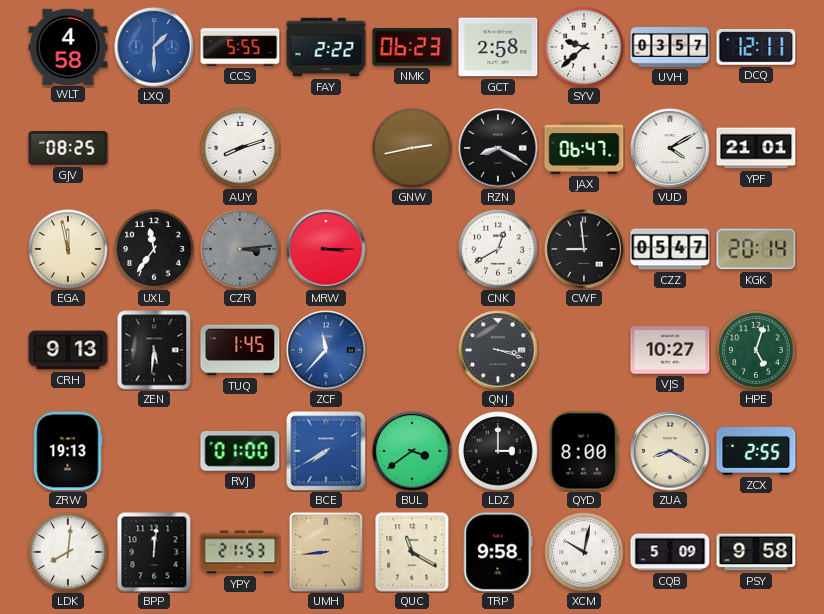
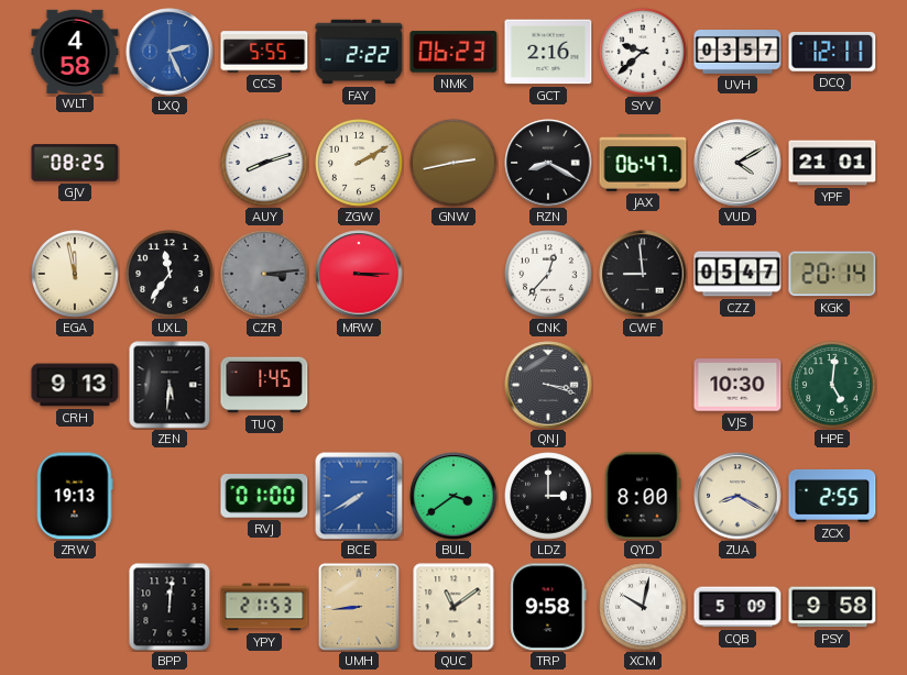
LXQ: 1:30 -> 2:26
GCT: 2:58 -> 2:16
ZGW: none -> 2:10
CNK: 12:40 -> 12:37
ZCF: 11:37 -> none
VJS: 10:27 -> 10:30
HPE: 5:03 -> 5:01
LDK: 8:01 -> none
QUC: 11:20 -> 11:09
